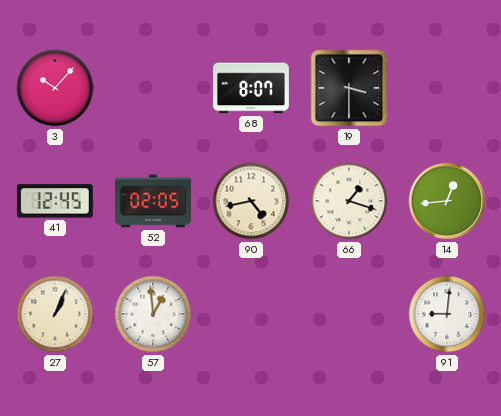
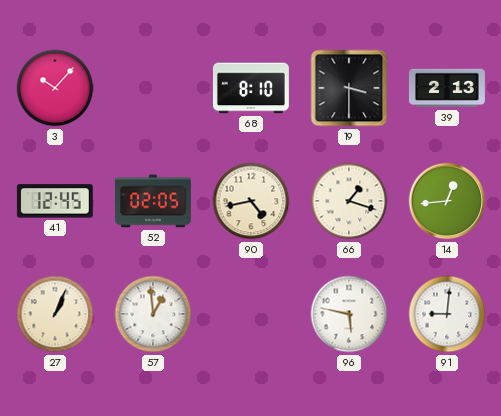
68: 8:07 -> 8:10
39: none -> 2:13
96: none -> 5:47
